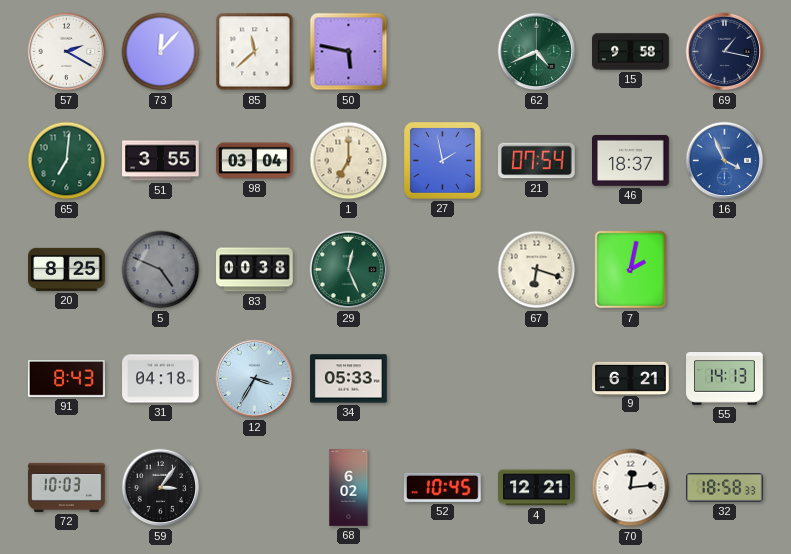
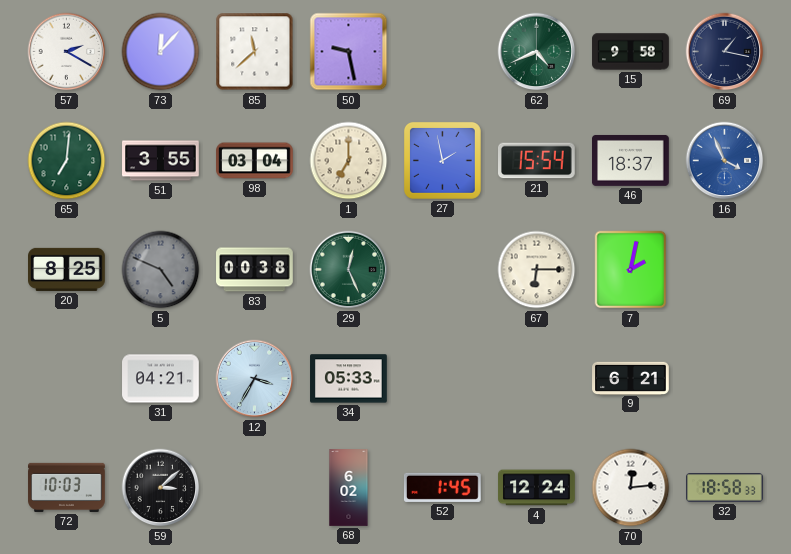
50: 5:47 -> 9:28
21: 07:54 -> 15:54
67: 6:18 -> 6:15
91: 8:43 -> none
31: 04:18 -> 04:21
55: 14:13 -> none
59: 3:06 -> 3:08
52: 10:45 -> 1:45
4: 12:21 -> 12:24
